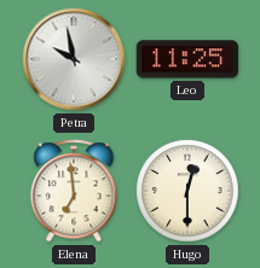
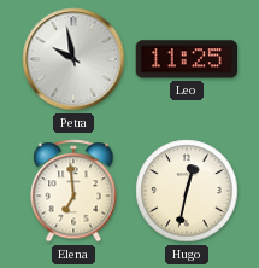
Hugo: 12:30 -> 12:32
